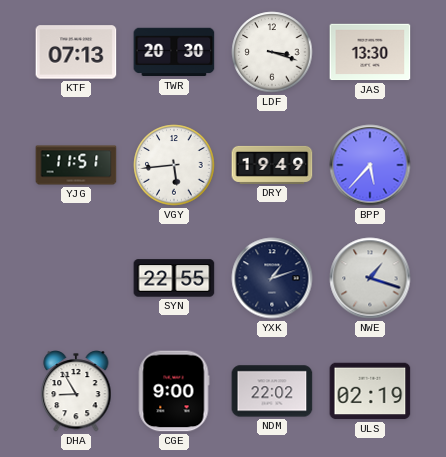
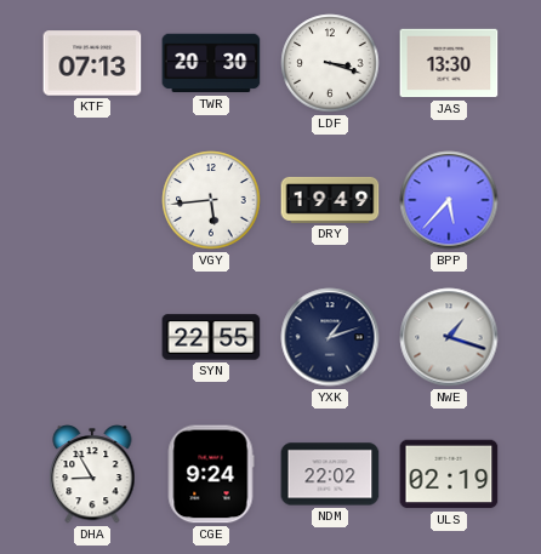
YJG: 11:51 -> none
CGE: 9:00 -> 9:24
